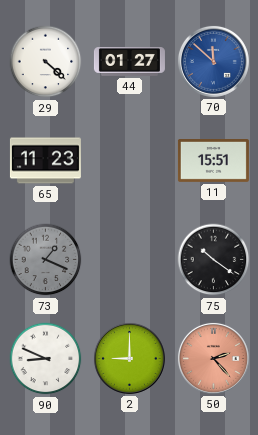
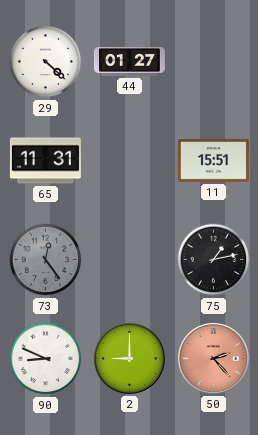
70: 11:52 -> none
65: 11:23 -> 11:31
73: 1:19 -> 12:24
75: 10:21 -> 1:13
